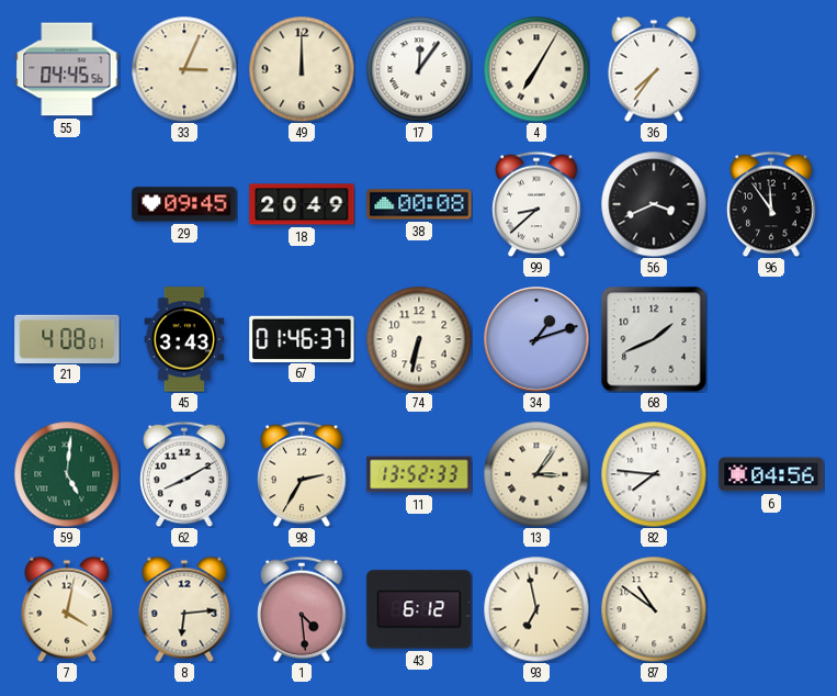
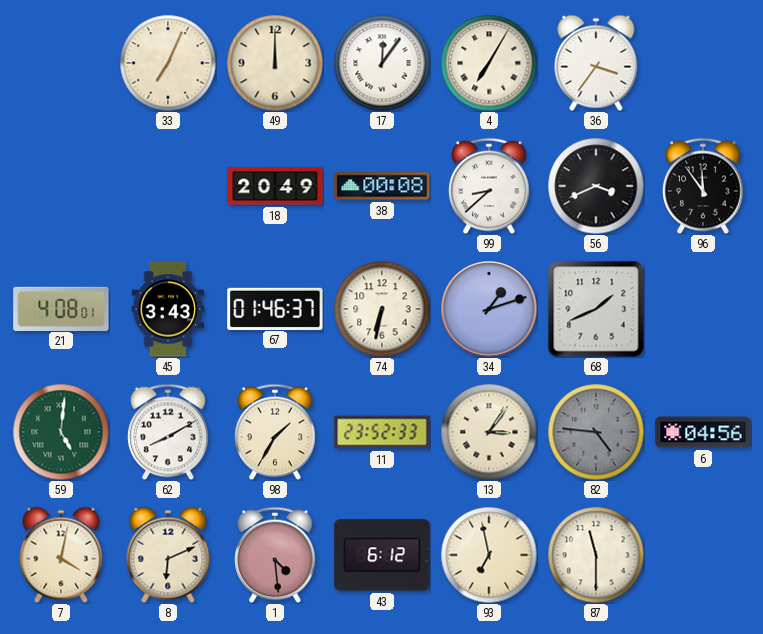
55: 04:45 -> none
33: 3:04 -> 7:04
36: 7:36 -> 3:36
29: 09:45 -> none
98: 2:35 -> 1:35
11: 13:52 -> 23:52
82: 7:46 -> 4:46
82 dial: white -> grey
8: 6:14 -> 6:11
87: 10:51 -> 11:30
